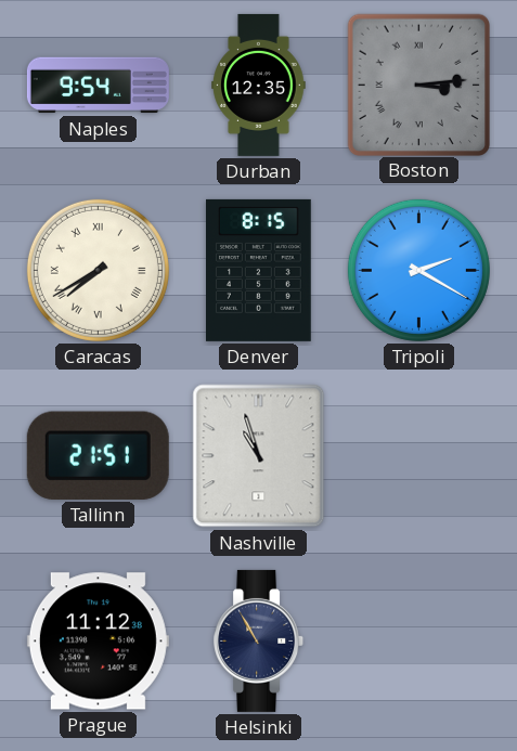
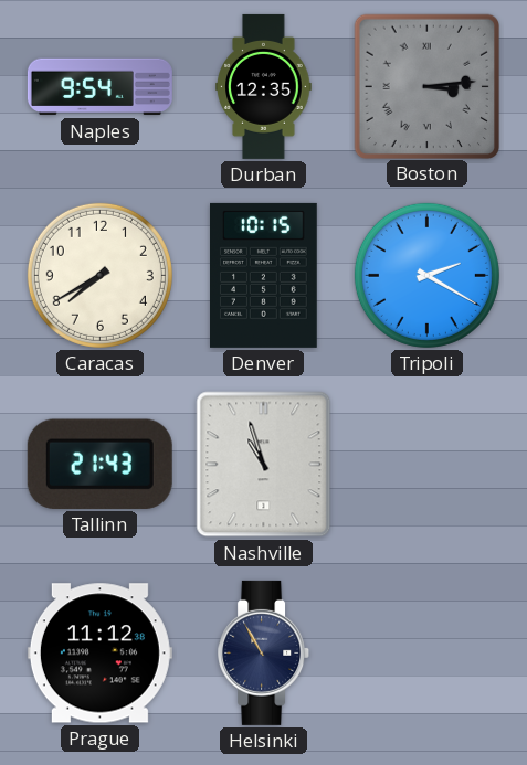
Caracas numerals: Roman -> Arabic
Denver: 8:15 -> 10:15
Tallinn: 21:51 -> 21:43
